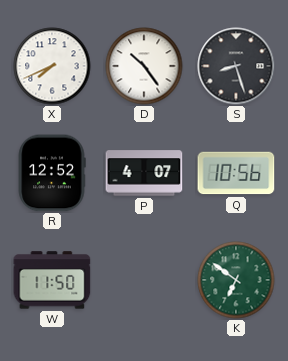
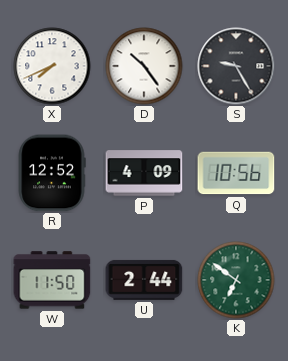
S: 8:27 -> 9:25
P: 4:07 -> 4:09
U: none -> 2:44
